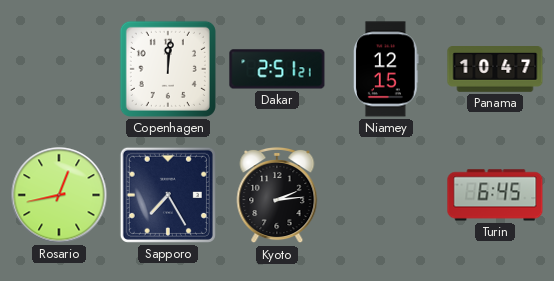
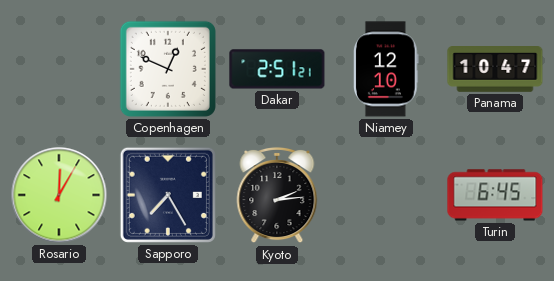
Copenhagen: 12:01 -> 12:49
Niamey: 12:15 -> 12:10
Rosario: 12:43 -> 12:05
